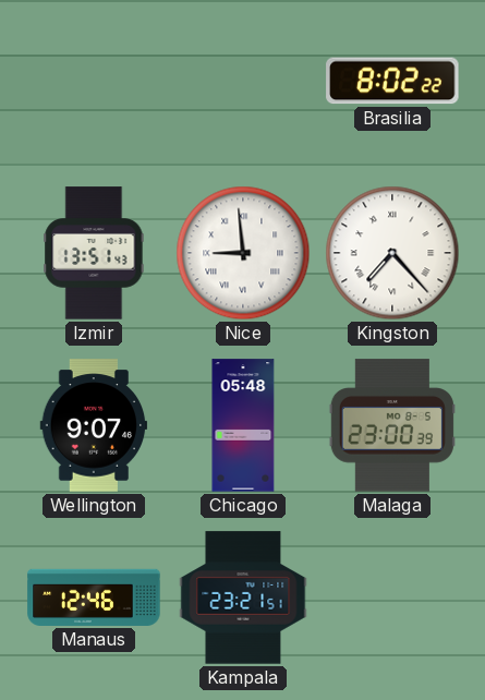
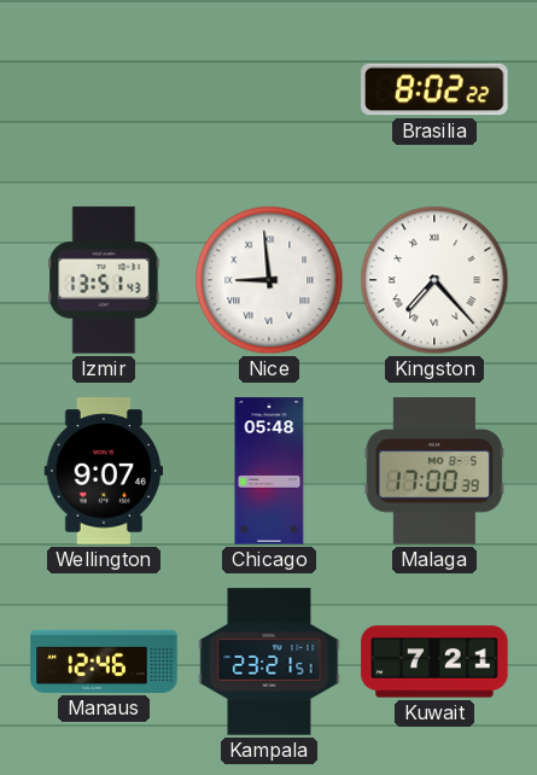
Malaga: 23:00 -> 17:00
Kuwait: none -> 7:21
